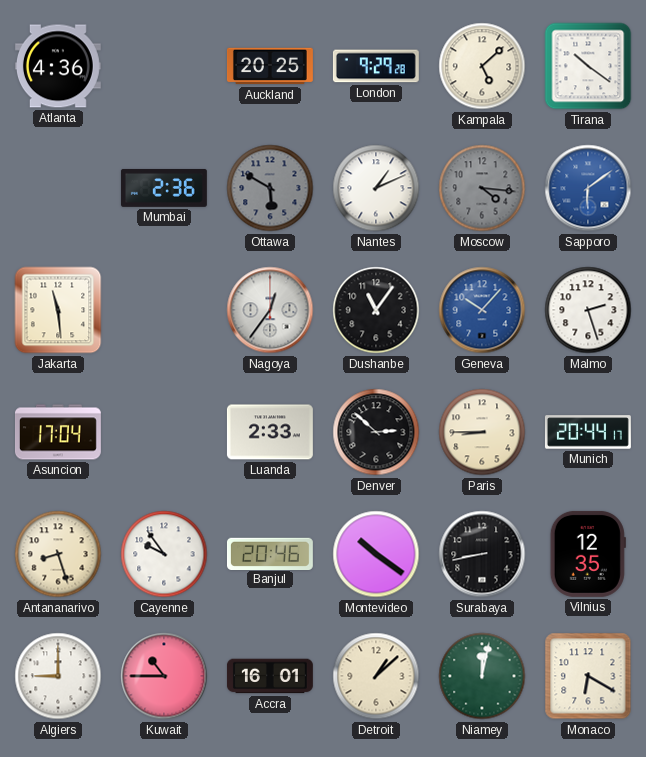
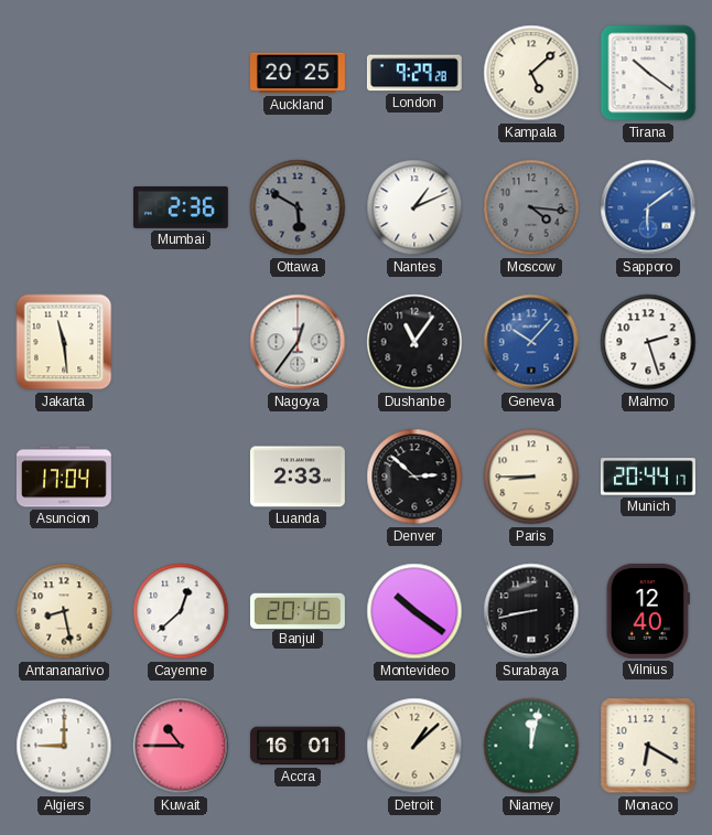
Atlanta: 4:36 -> none
Antananarivo: 8:27 -> 8:28
Cayenne: 9:54 -> 12:38
Vilnius: 12:35 -> 12:40
